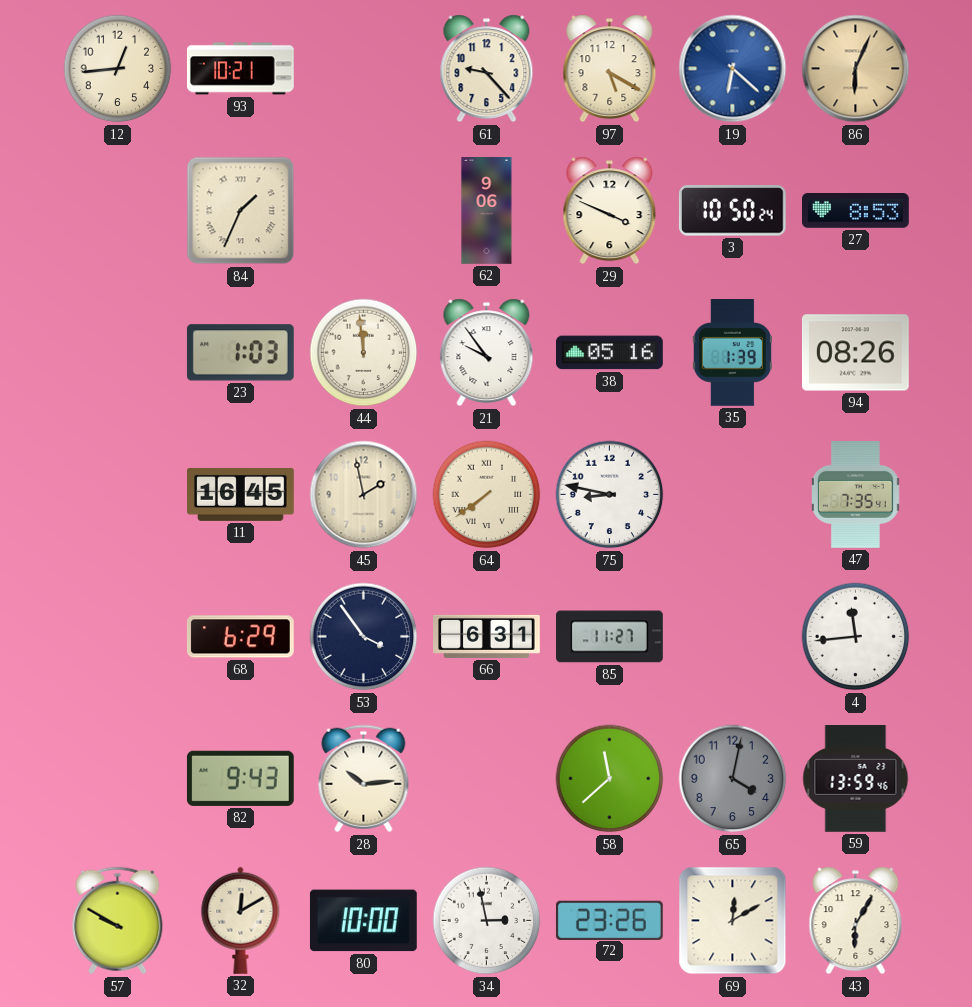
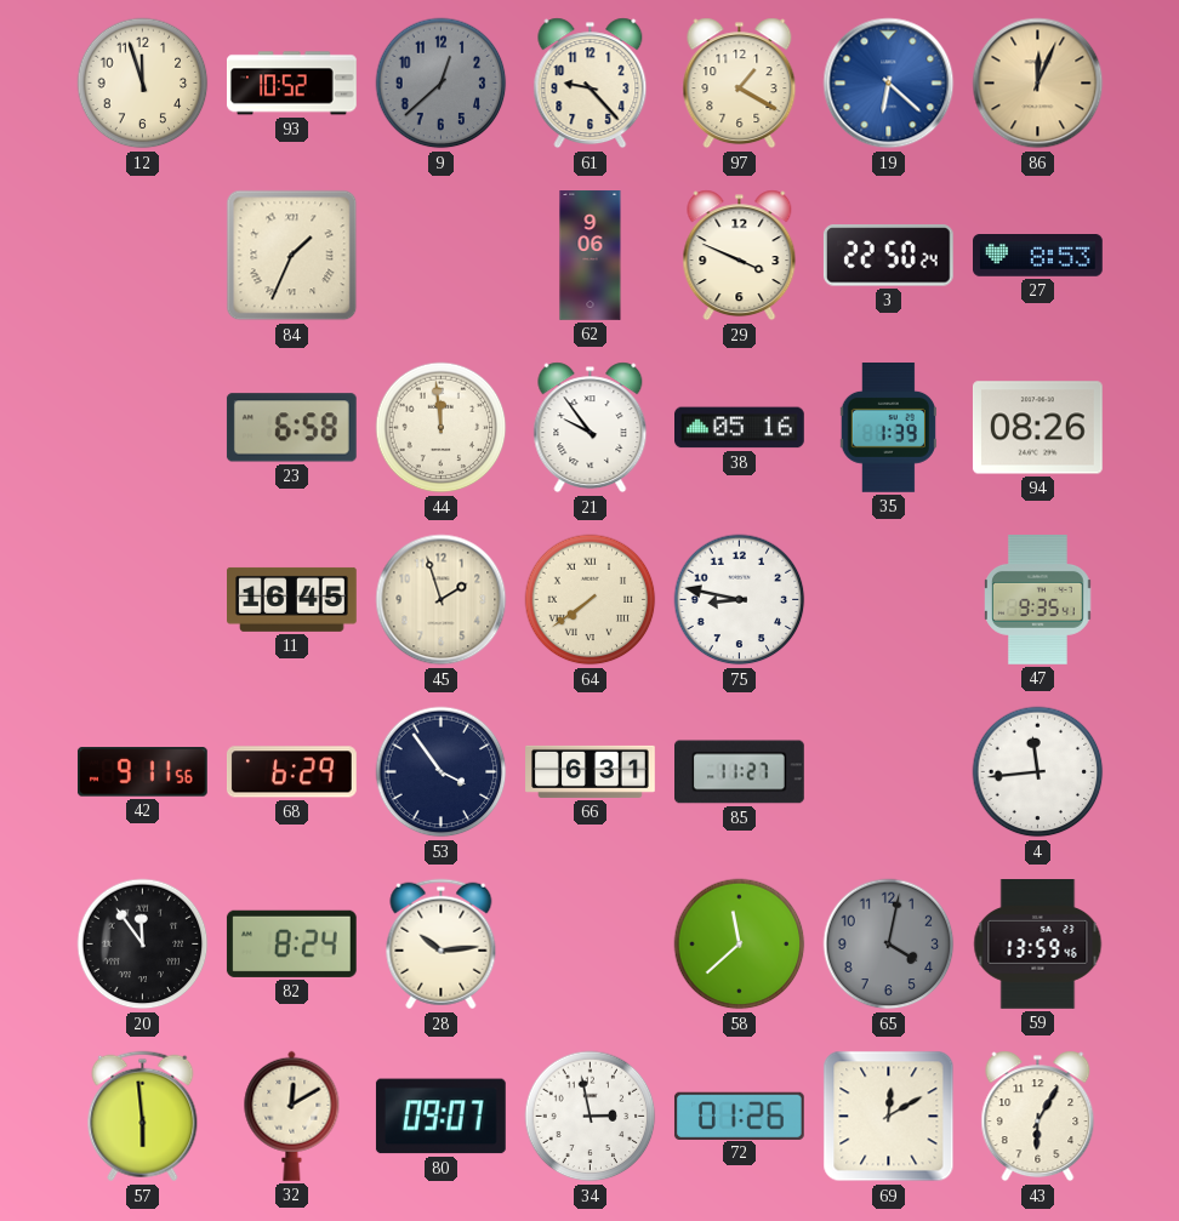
12: 12:44 -> 11:57
93: 10:21 -> 10:52
9: none -> 12:38
97: 5:20 -> 1:20
86: 6:04 -> 12:04
3: 10:50 -> 22:50
23: 1:03 -> 6:58
45: 1:58 -> 1:57
47: 7:35 -> 9:35
42: none -> 9:11
20: none -> 11:54
82: 9:43 -> 8:24
57: 9:50 -> 5:59
80: 10:00 -> 09:07
72: 23:26 -> 01:26
